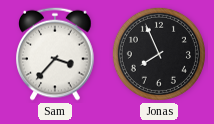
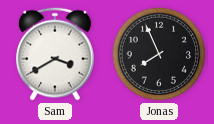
Sam: 3:37 -> 3:40
